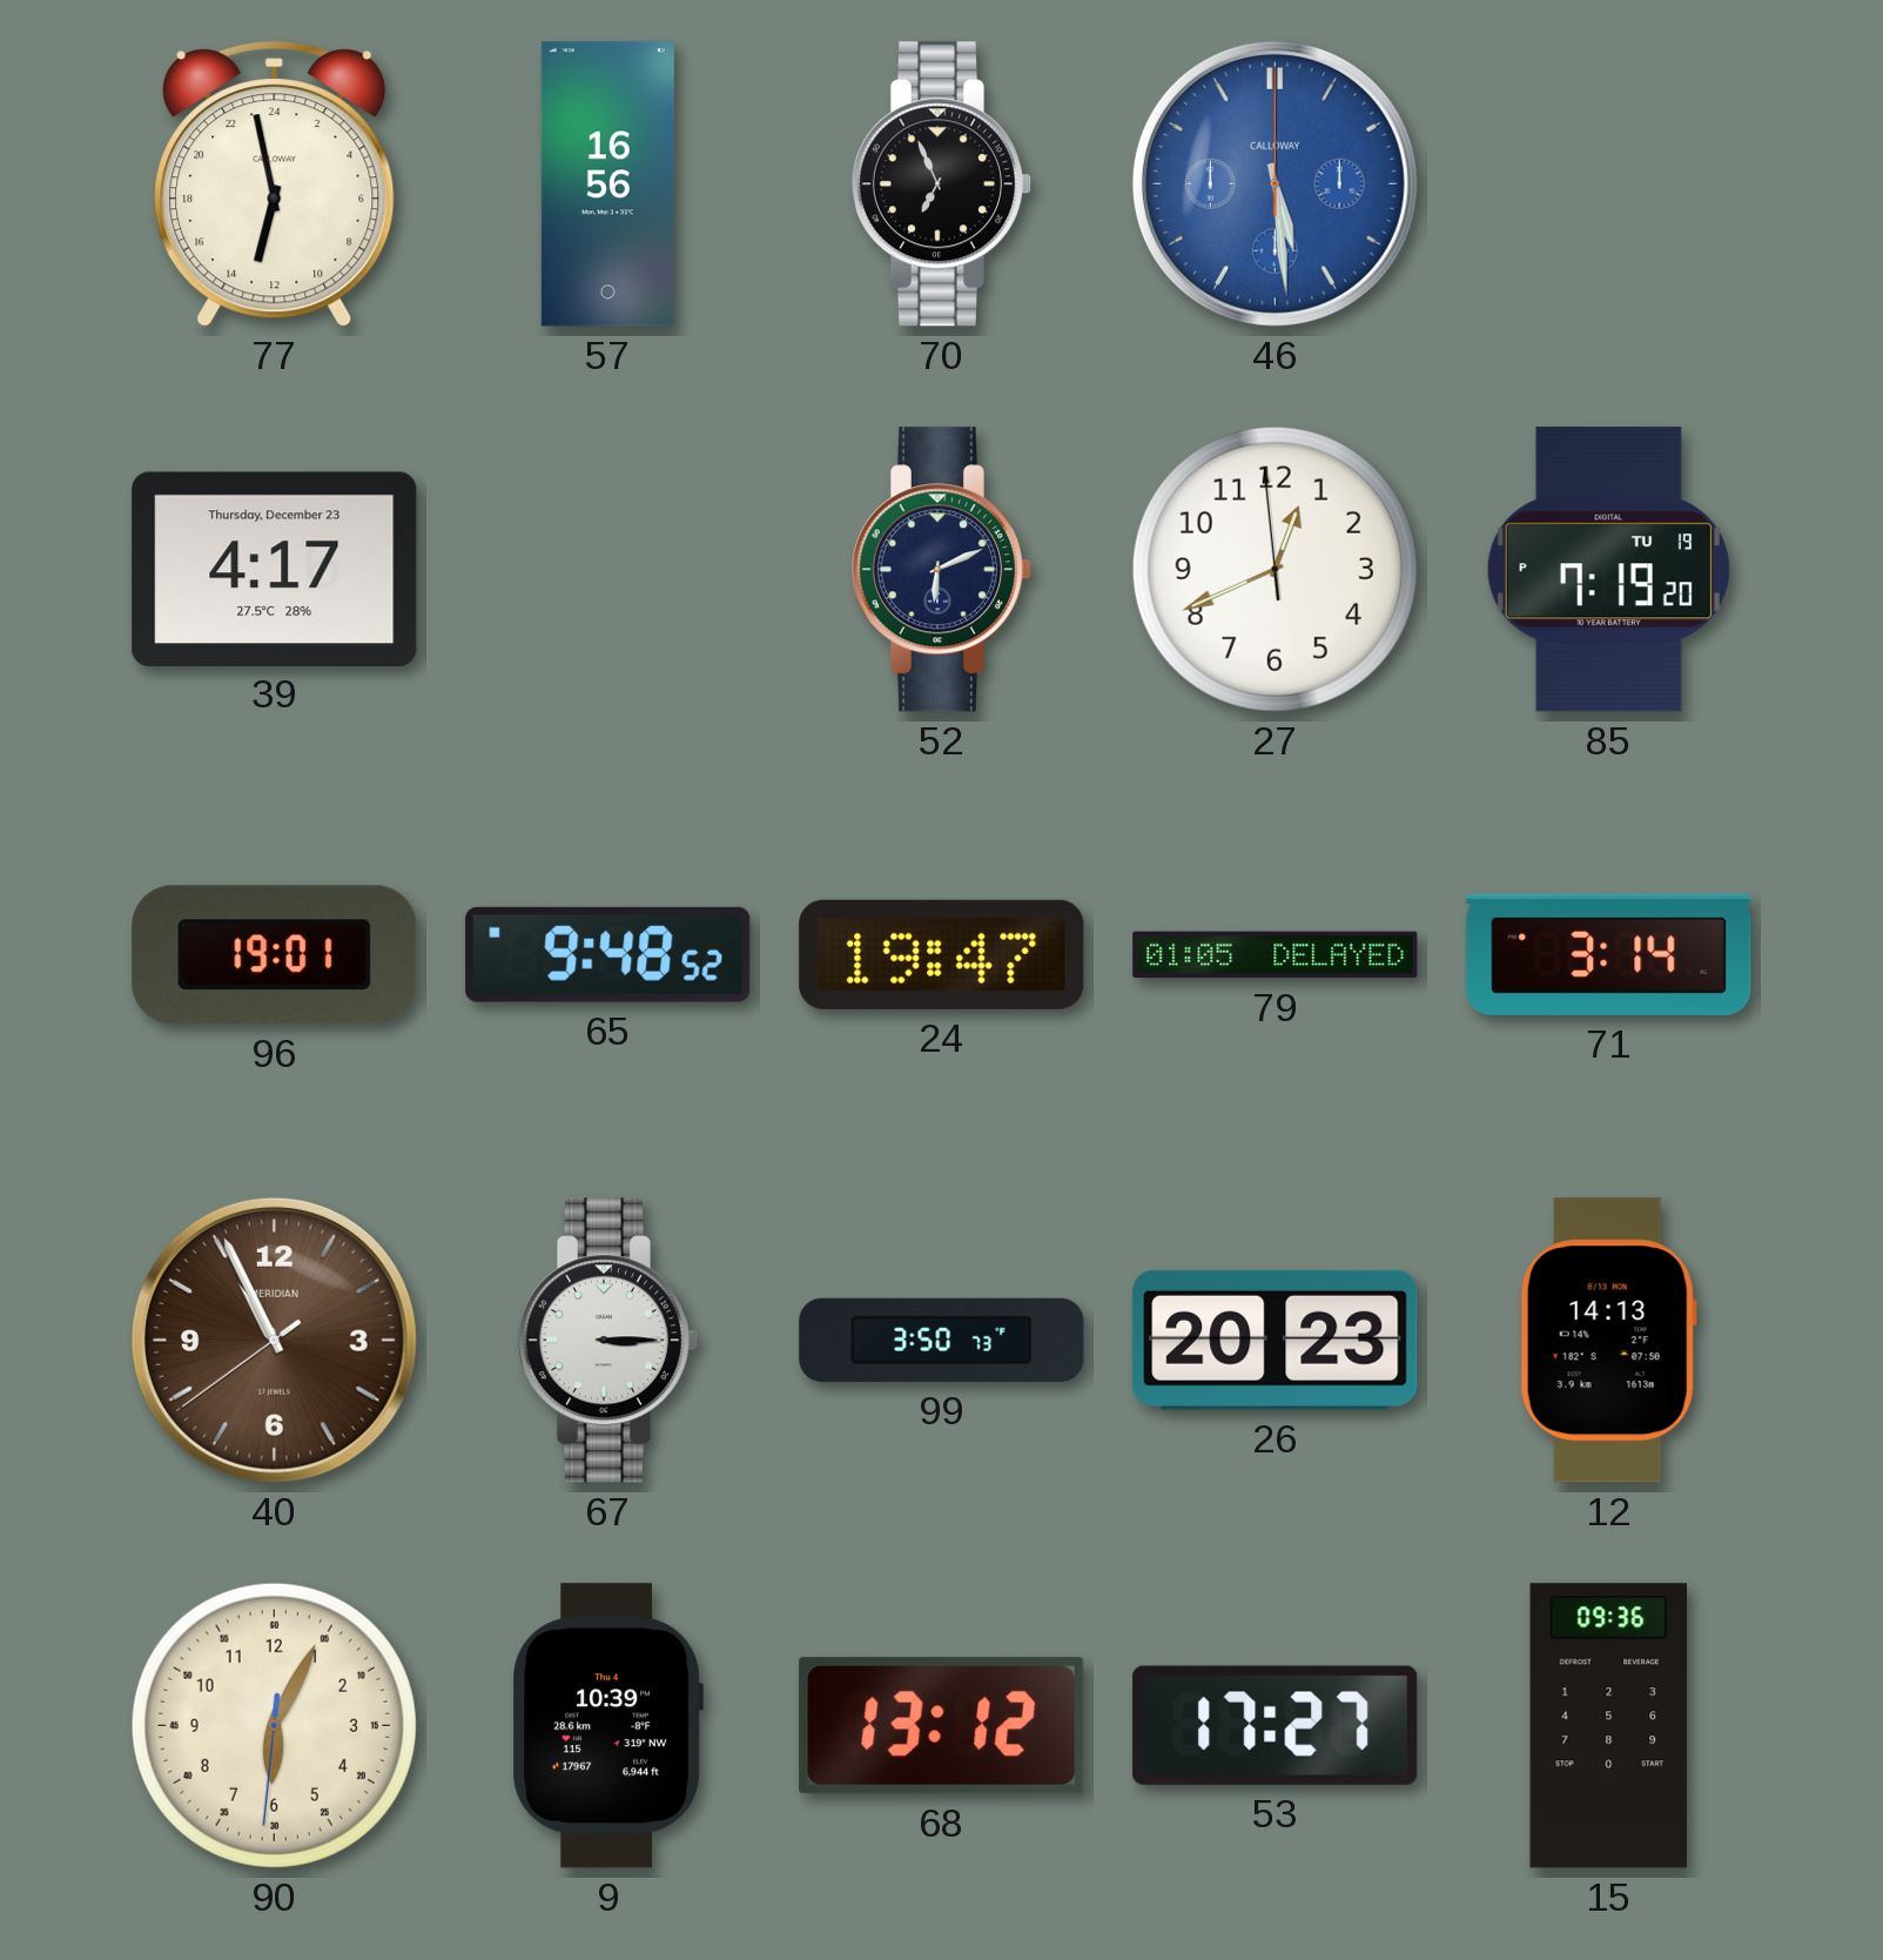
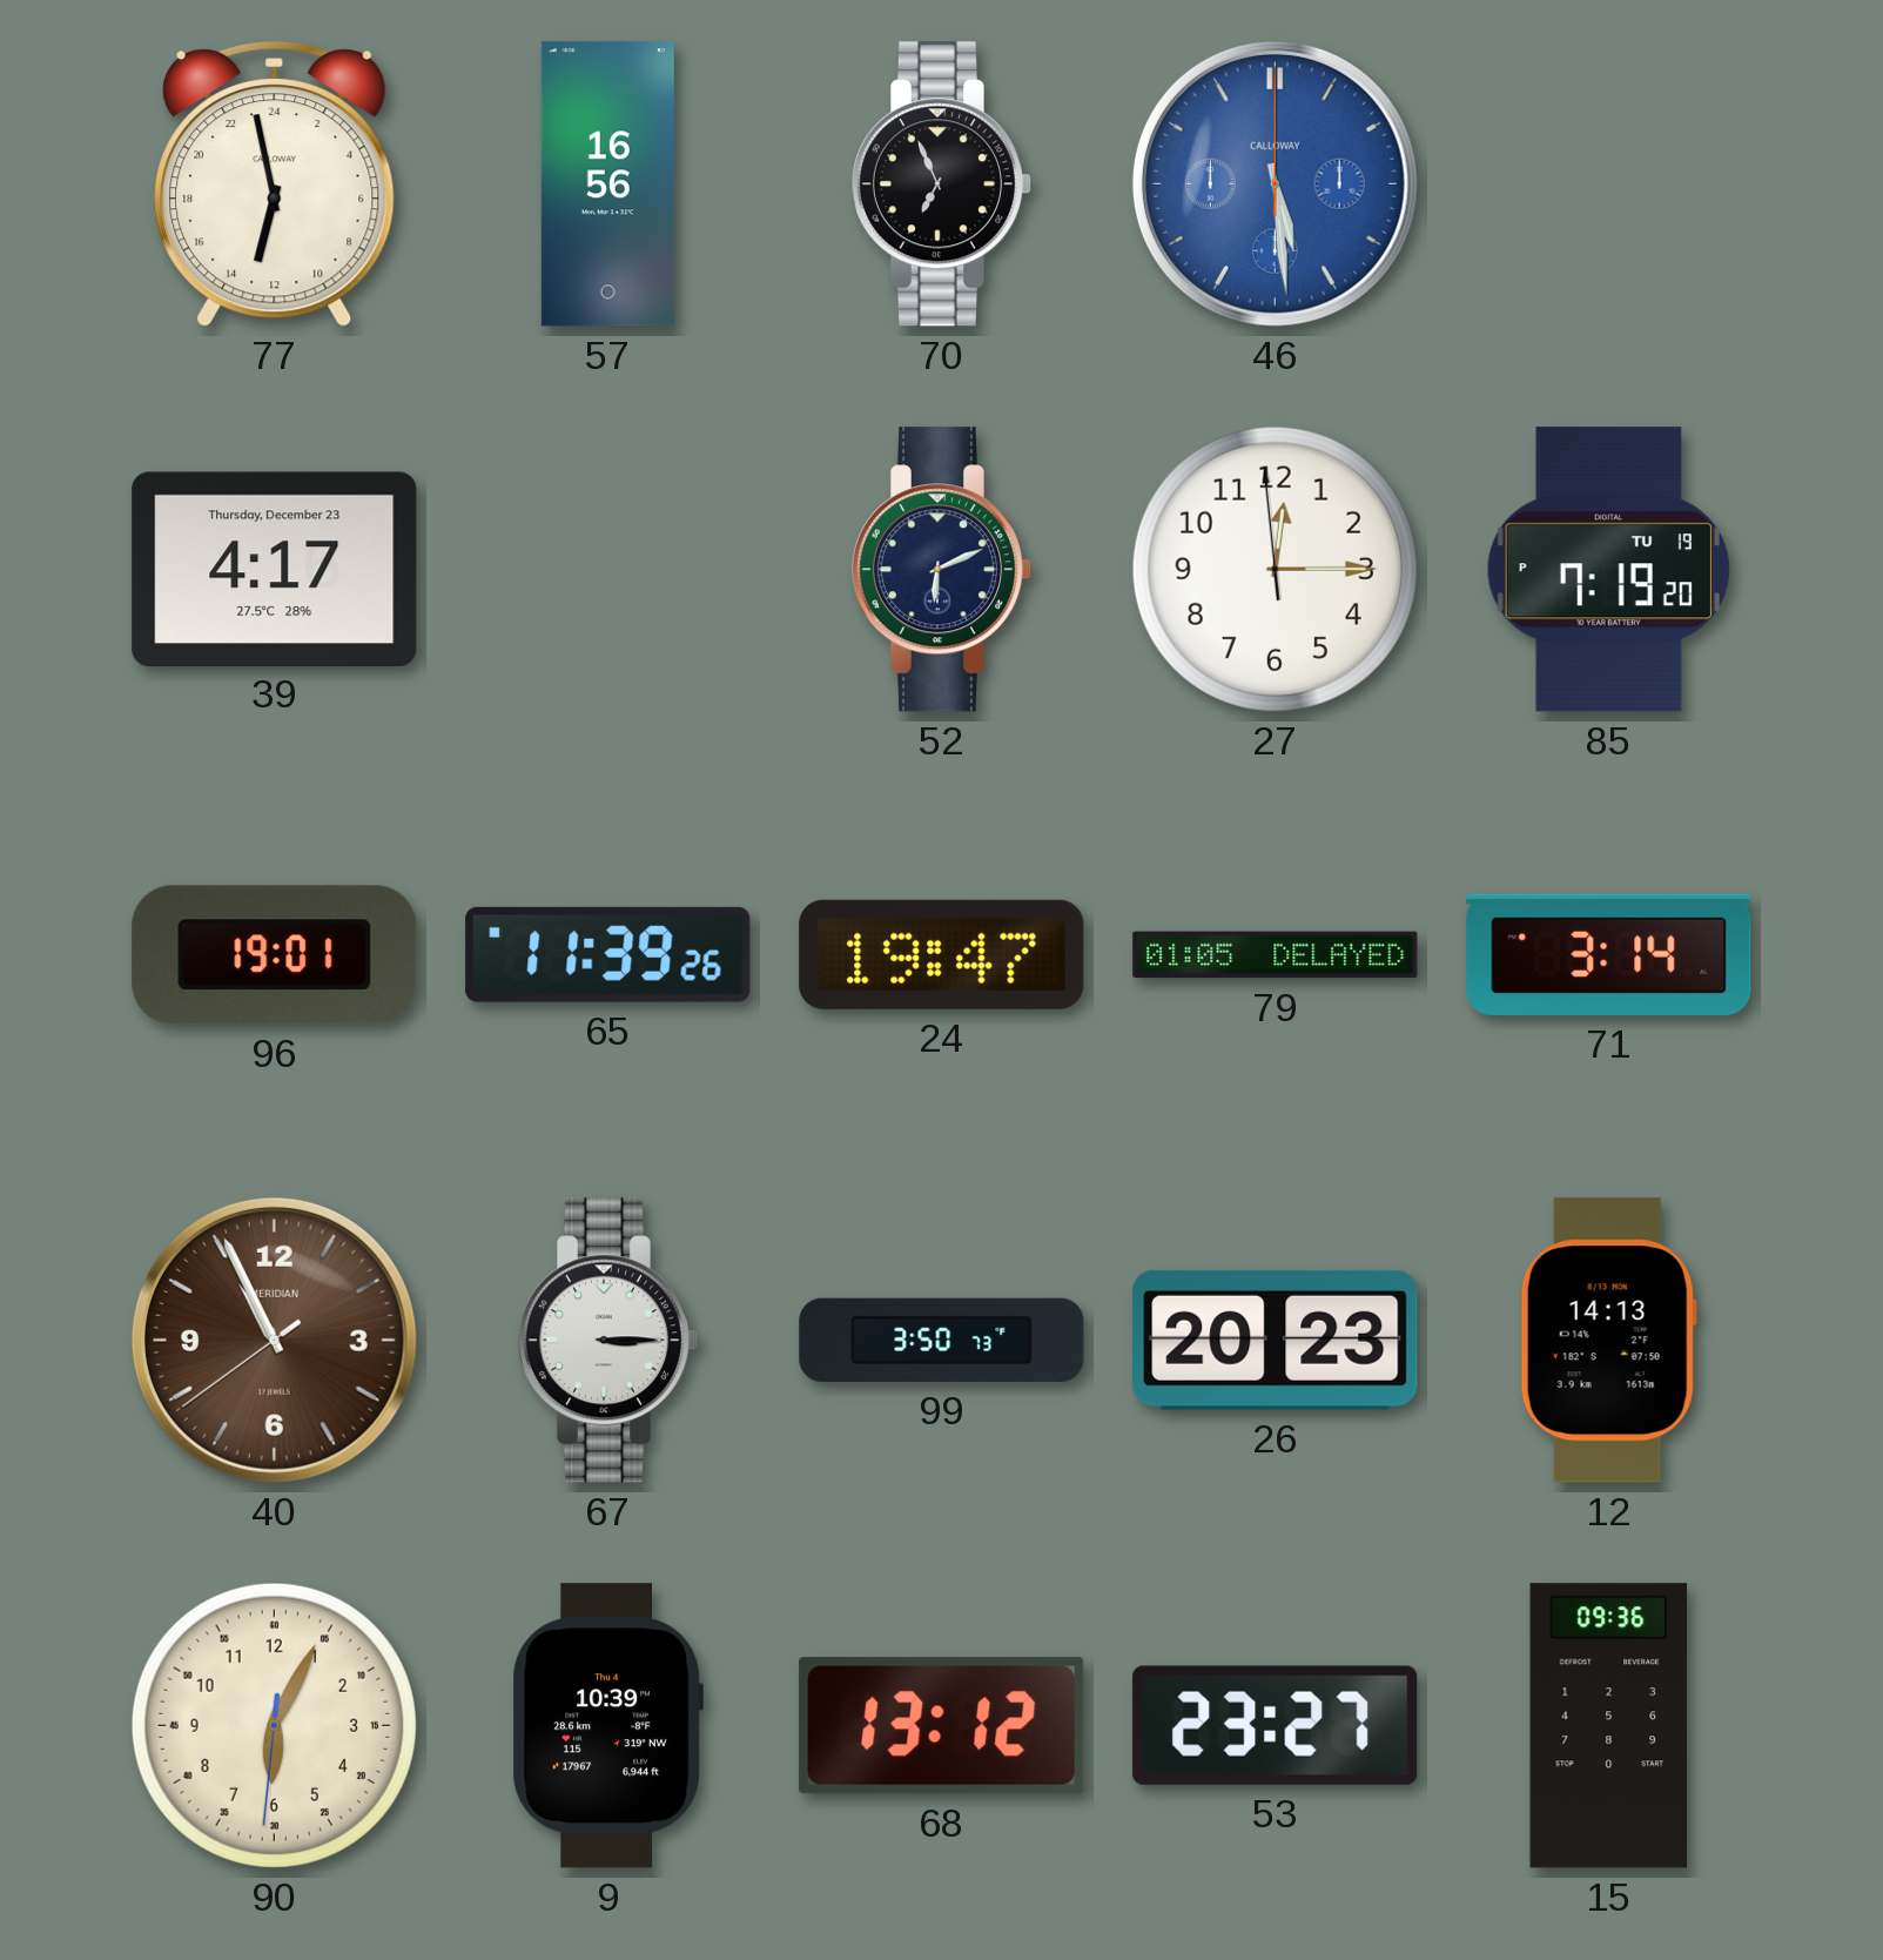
27: 12:40 -> 12:14
65: 9:48 -> 11:39
53: 17:27 -> 23:27
